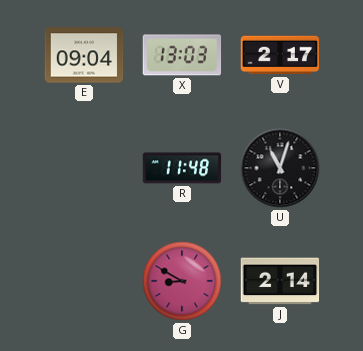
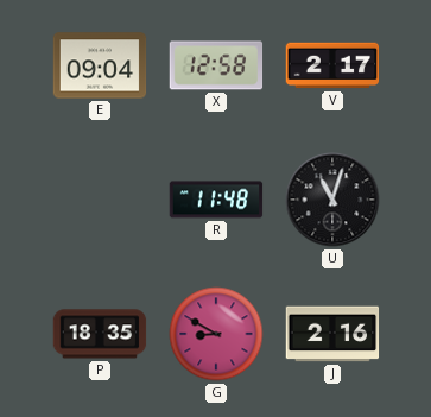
X: 13:03 -> 12:58
P: none -> 18:35
J: 2:14 -> 2:16
